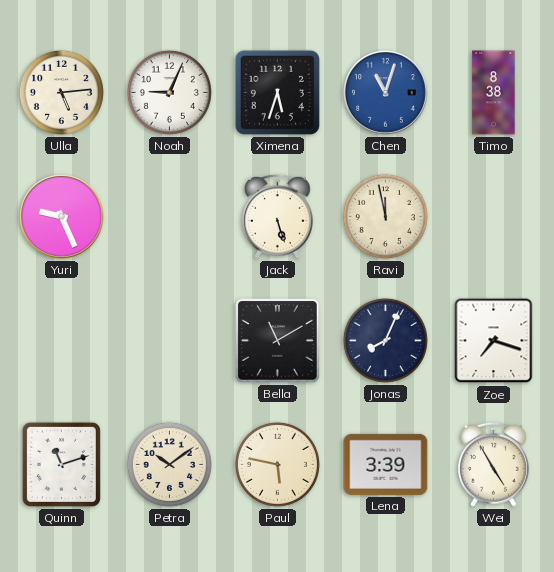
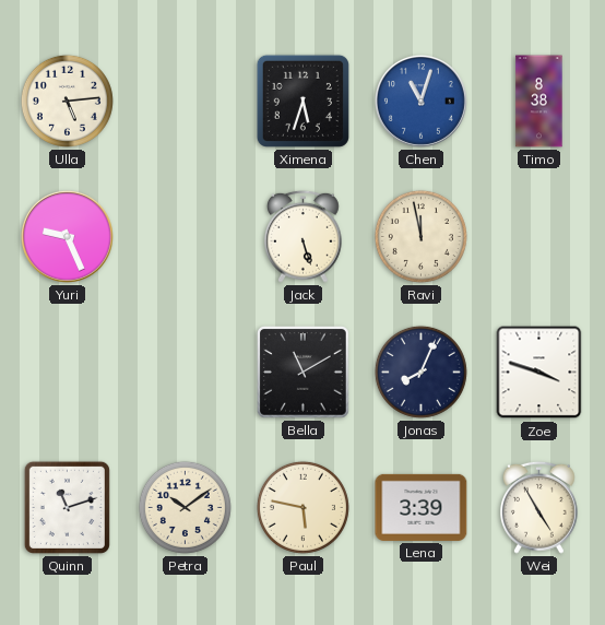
Noah: 9:04 -> none
Zoe: 7:18 -> 3:48
